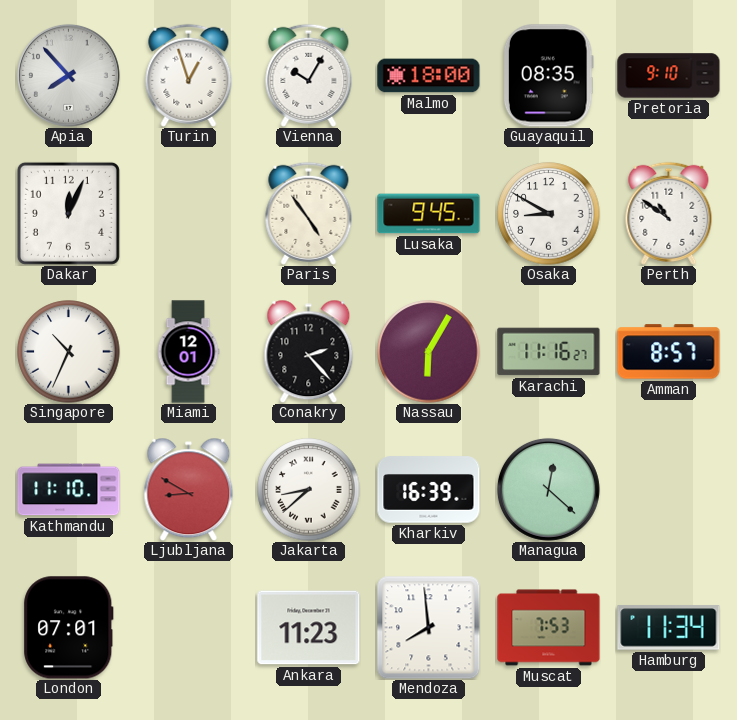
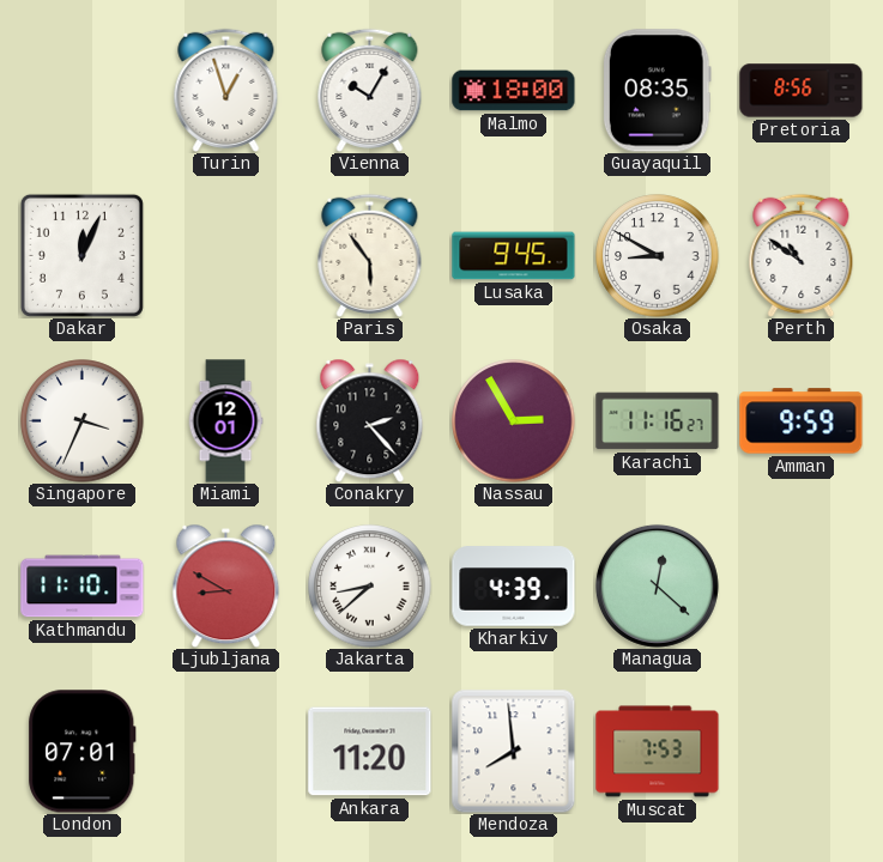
Apia: 7:53 -> none
Pretoria: 9:10 -> 8:56
Paris: 4:54 -> 5:54
Singapore: 10:34 -> 3:34
Nassau: 6:05 -> 2:55
Amman: 8:57 -> 9:59
Kharkiv: 16:39 -> 4:39
Ankara: 11:23 -> 11:20
Hamburg: 11:34 -> none
